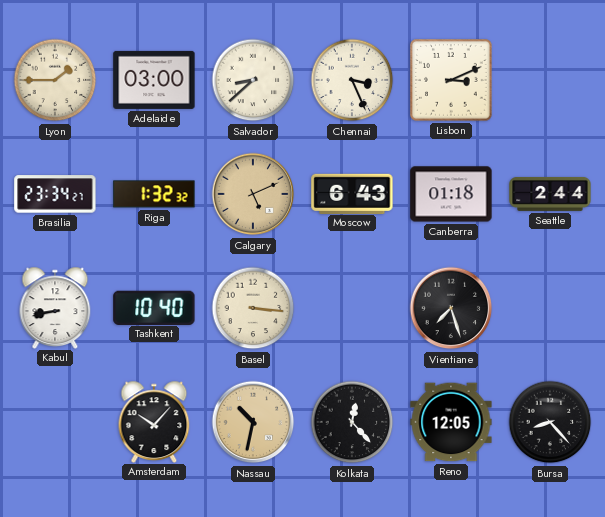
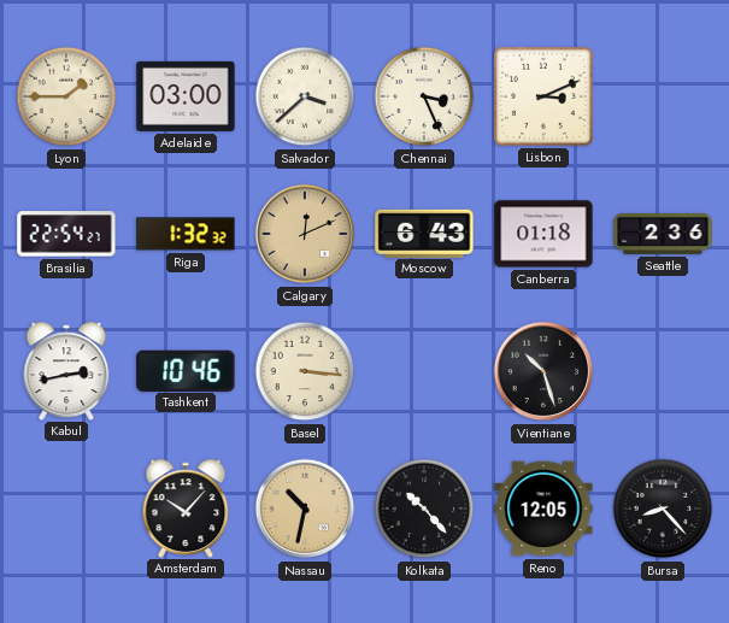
Salvador: 8:38 -> 3:38
Brasilia: 23:34 -> 22:54
Calgary: 5:11 -> 12:11
Seattle: 2:44 -> 2:36
Kabul: 8:43 -> 2:43
Tashkent: 10:40 -> 10:46
Vientiane: 7:27 -> 10:27
Kolkata: 12:23 -> 10:23
